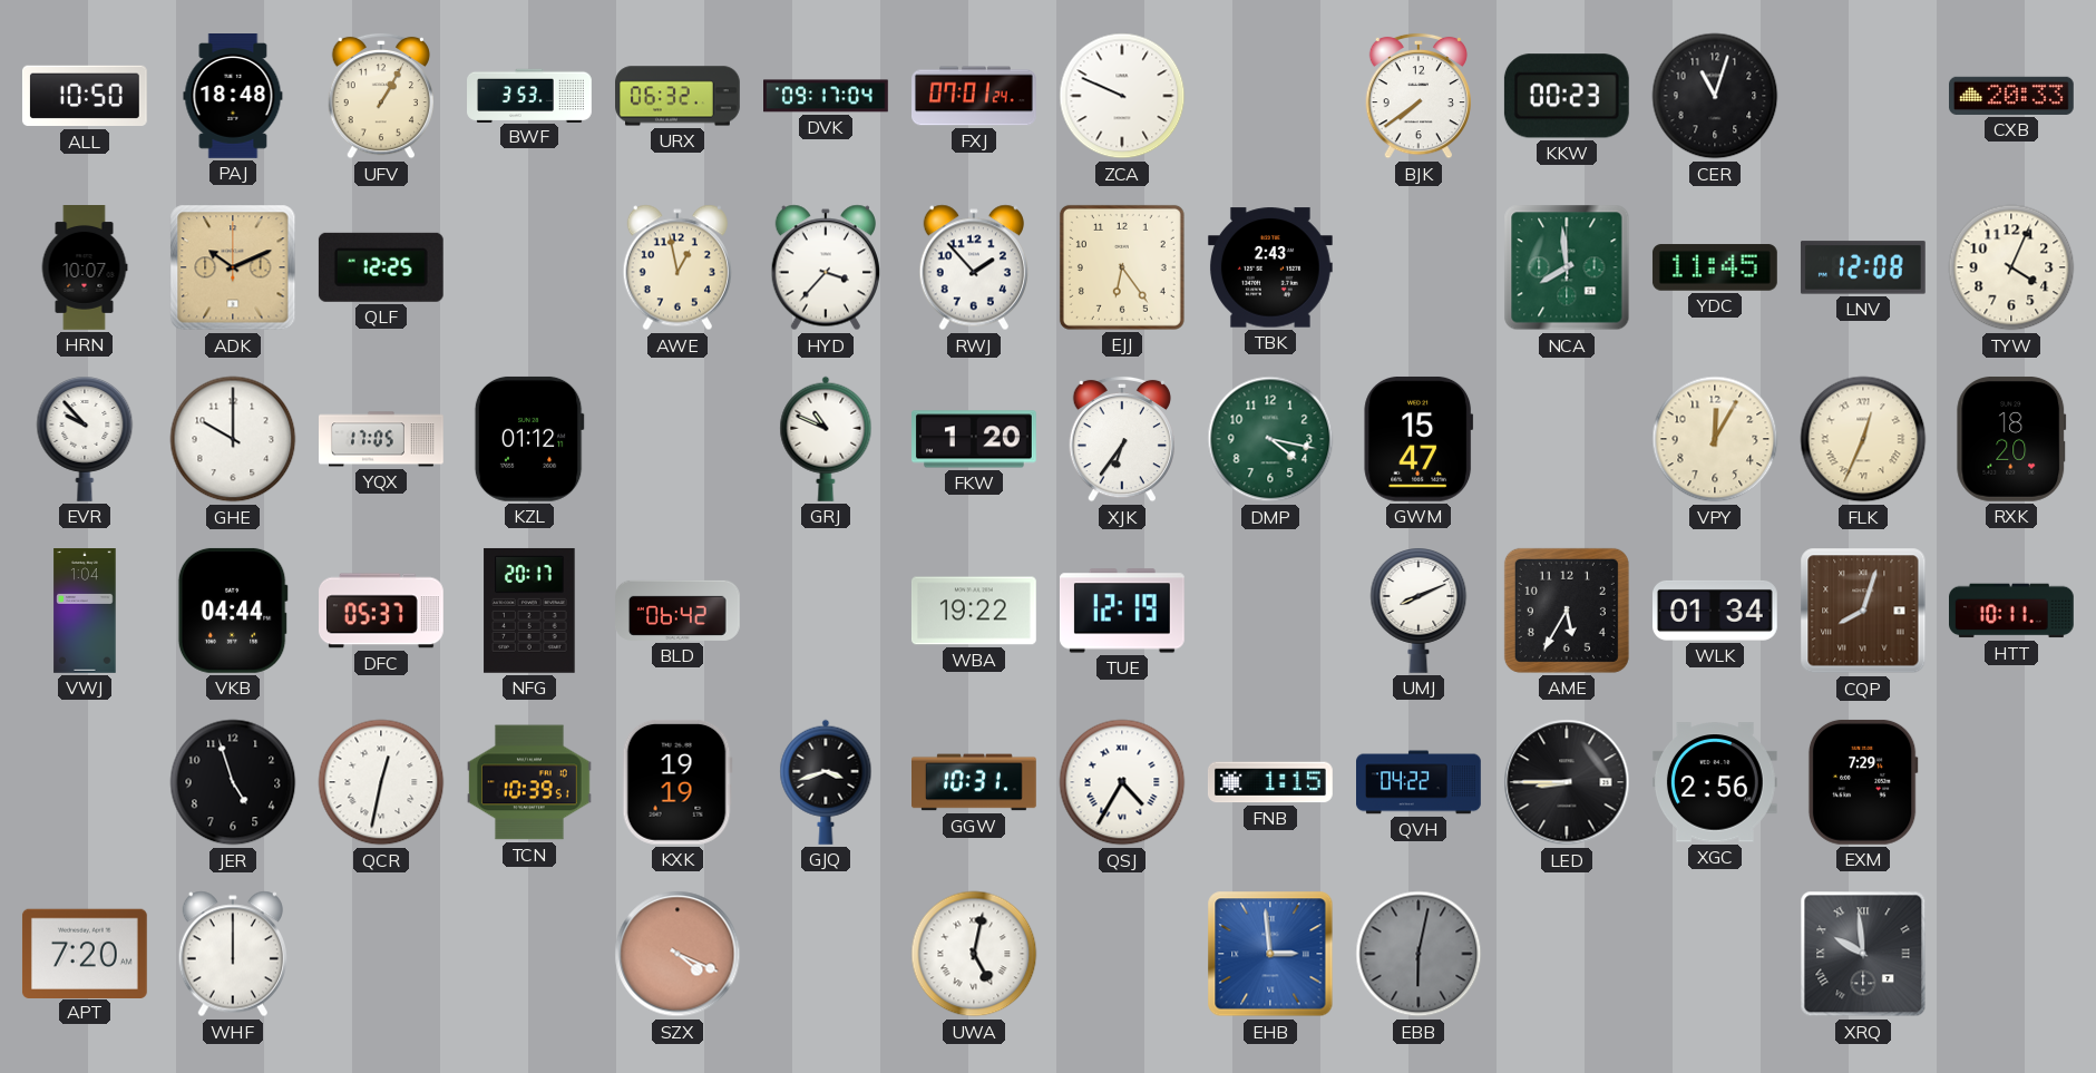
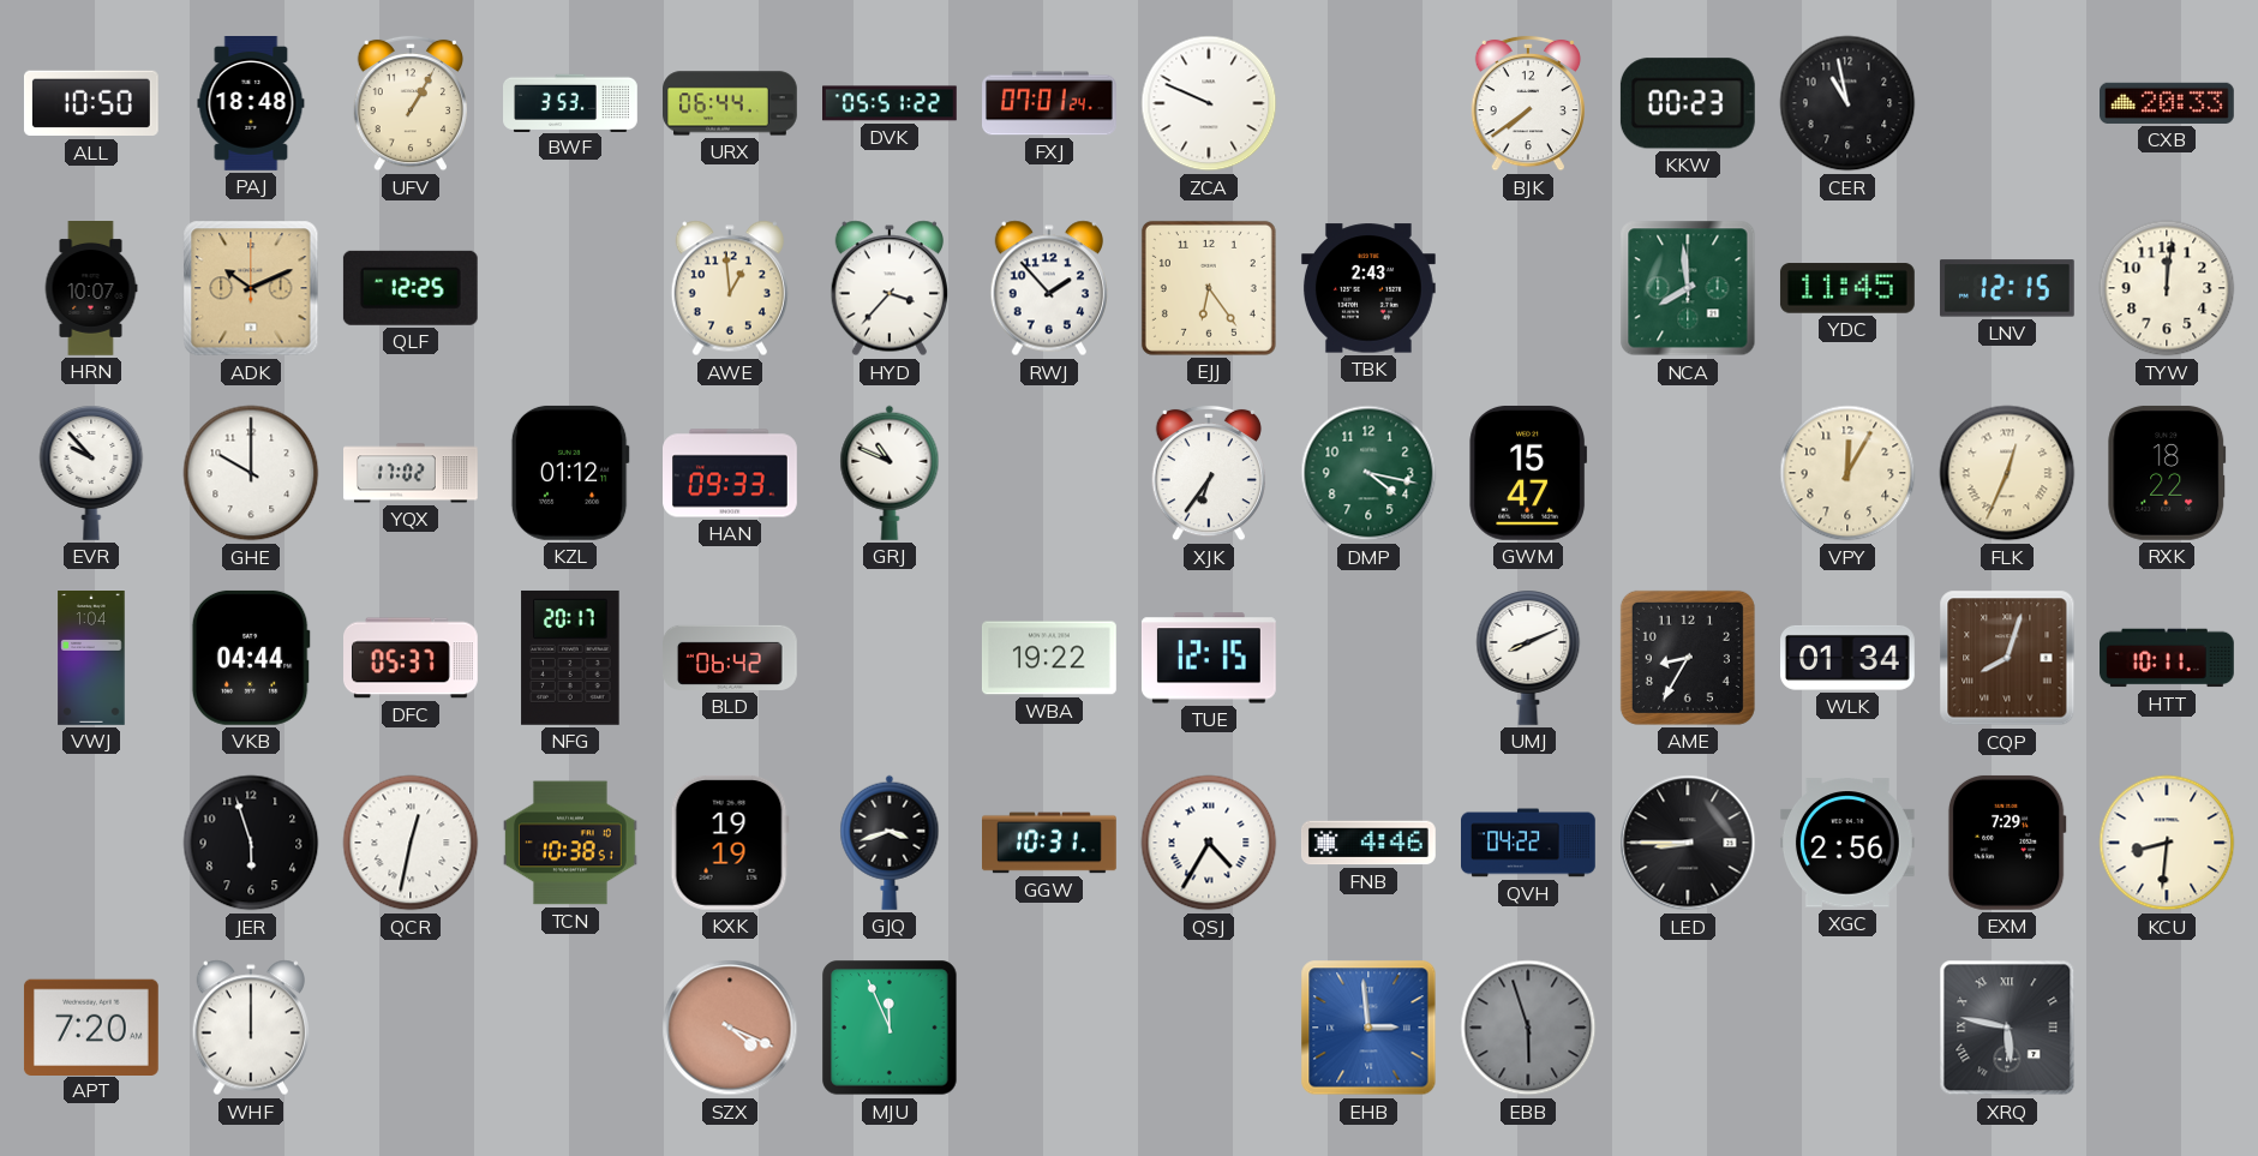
URX: 06:32 -> 06:44
DVK: 09:17 -> 05:51
CER: 11:03 -> 10:58
AWE: 12:58 -> 12:59
LNV: 12:08 -> 12:15
TYW: 4:04 -> 12:01
YQX: 17:05 -> 17:02
HAN: none -> 09:33
FKW: 1:20 -> none
RXK: 18:20 -> 18:22
TUE: 12:19 -> 12:15
AME: 5:35 -> 8:35
JER: 4:57 -> 5:57
TCN: 10:39 -> 10:38
FNB: 1:15 -> 4:46
KCU: none -> 8:31
MJU: none -> 11:56
UWA: 5:02 -> none
EBB: 6:02 -> 5:57
XRQ: 9:59 -> 5:47
